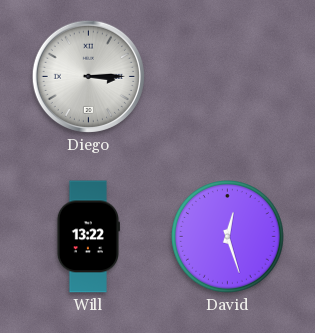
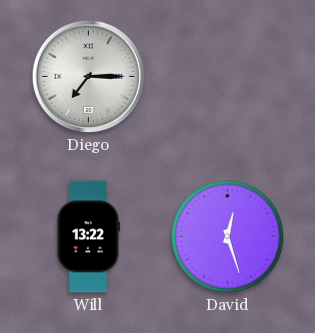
Diego: 3:15 -> 7:15
